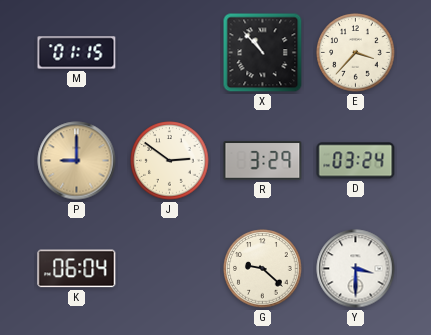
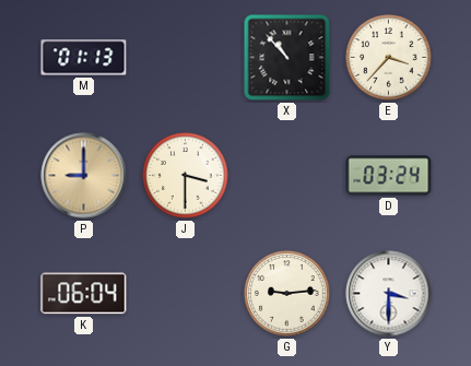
M: 01:15 -> 01:13
J: 2:51 -> 3:30
R: 3:29 -> none
G: 9:22 -> 9:14
